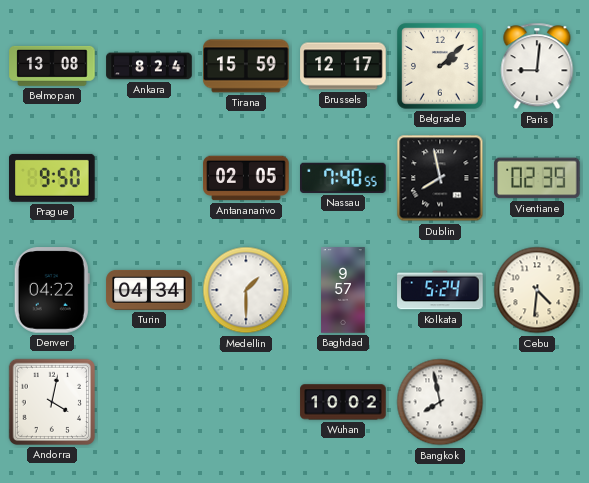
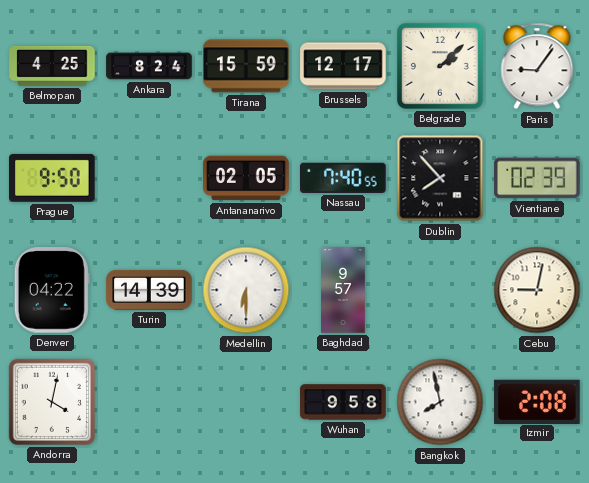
Belmopan: 13:08 -> 4:25
Paris: 9:01 -> 9:06
Dublin: 7:58 -> 7:53
Turin: 04:34 -> 14:39
Medellin: 1:30 -> 6:30
Kolkata: 5:24 -> none
Cebu: 4:31 -> 9:02
Wuhan: 10:02 -> 9:58
Izmir: none -> 2:08
